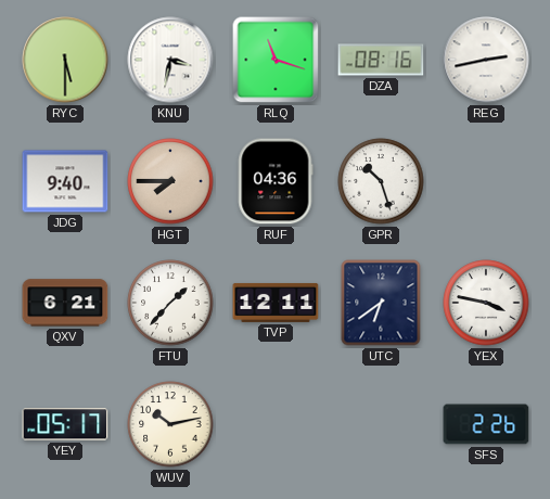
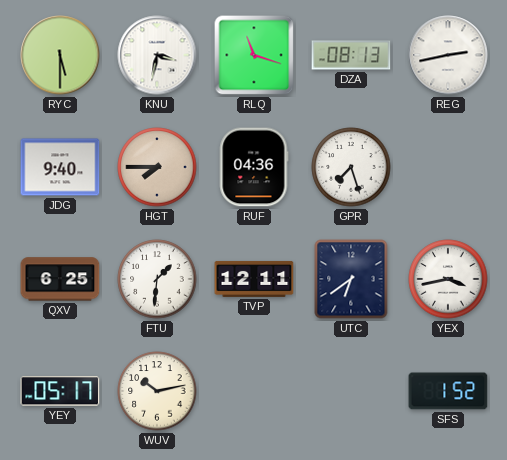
DZA: 08:16 -> 08:13
GPR: 10:27 -> 7:27
QXV: 6:21 -> 6:25
FTU: 1:37 -> 1:31
YEX: 3:47 -> 3:43
SFS: 2:26 -> 1:52
